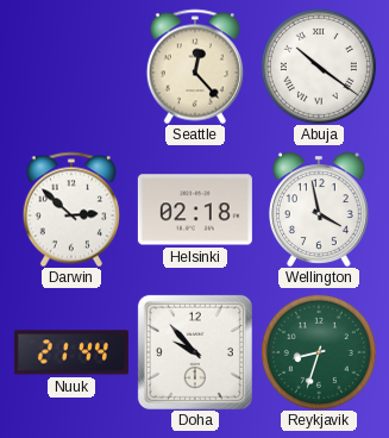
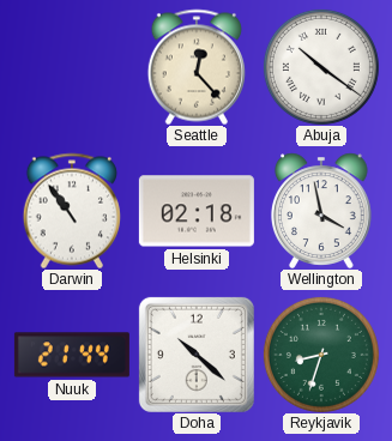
Darwin: 2:52 -> 10:54
Doha: 9:53 -> 10:22
